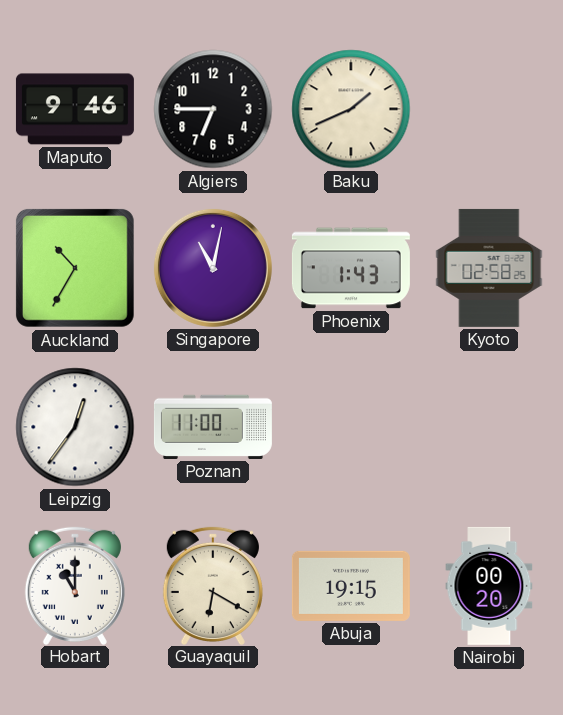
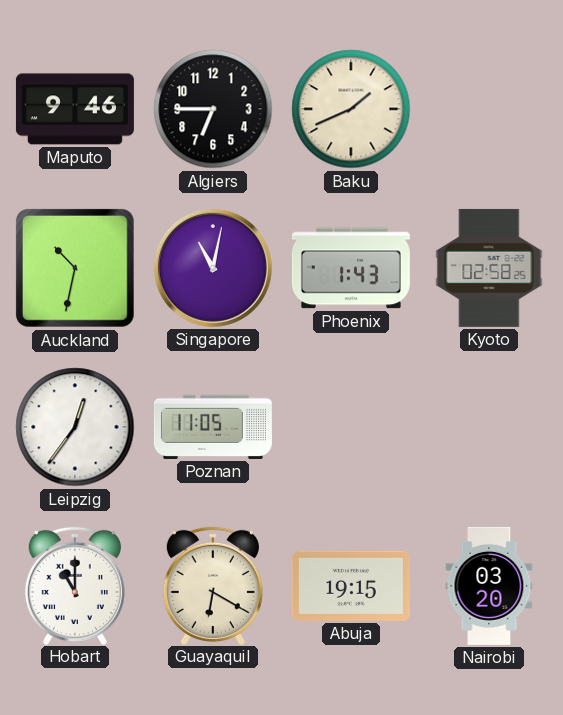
Auckland: 10:35 -> 10:32
Poznan: 11:00 -> 11:05
Nairobi: 00:20 -> 03:20
